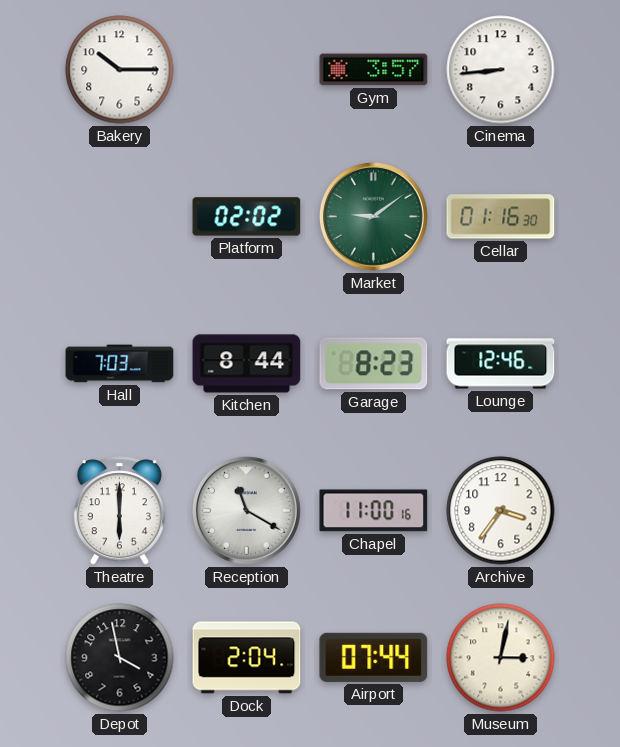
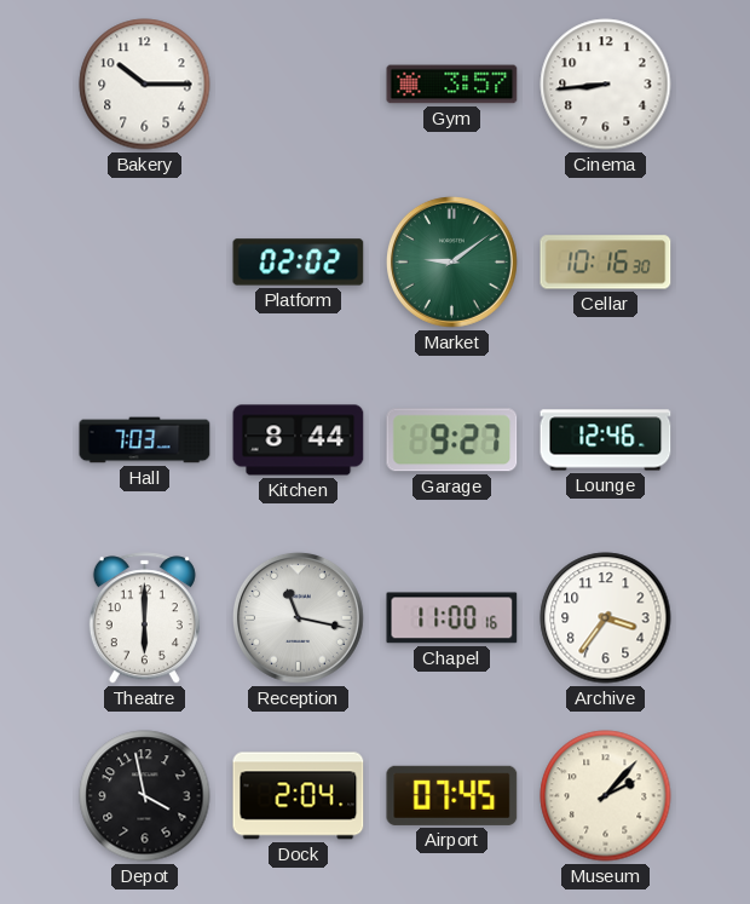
Cellar: 01:16 -> 10:16
Garage: 8:23 -> 9:27
Reception: 11:20 -> 11:17
Airport: 07:44 -> 07:45
Museum: 3:02 -> 2:07
